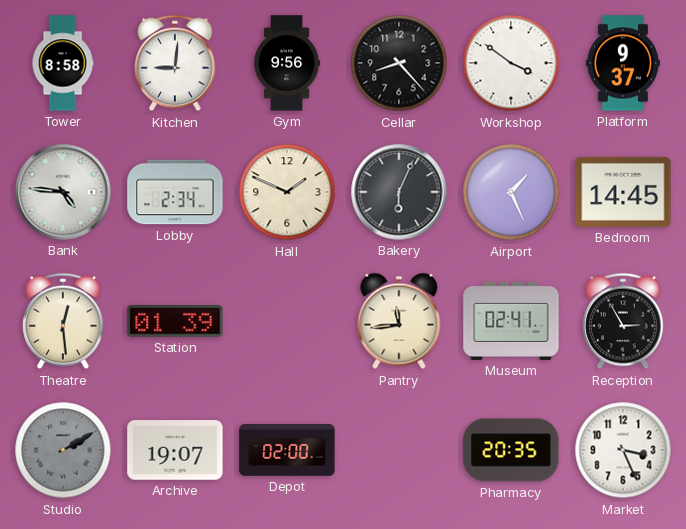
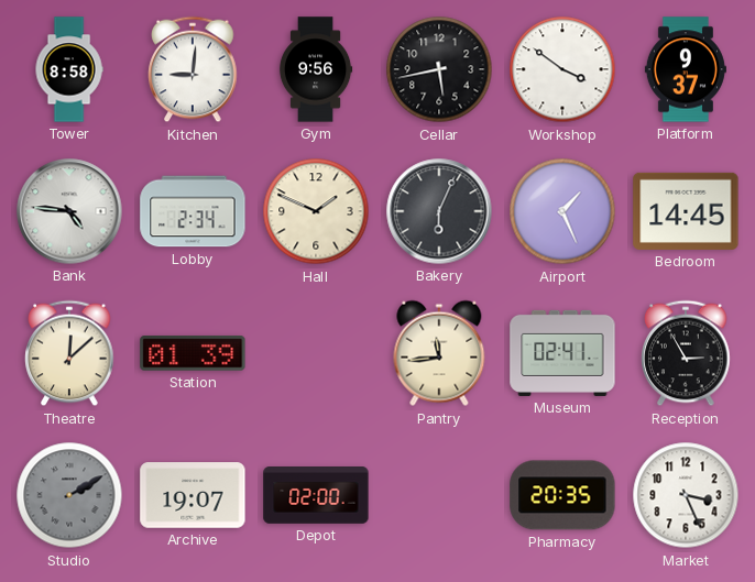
Cellar: 8:23 -> 5:43
Theatre: 12:29 -> 12:08
